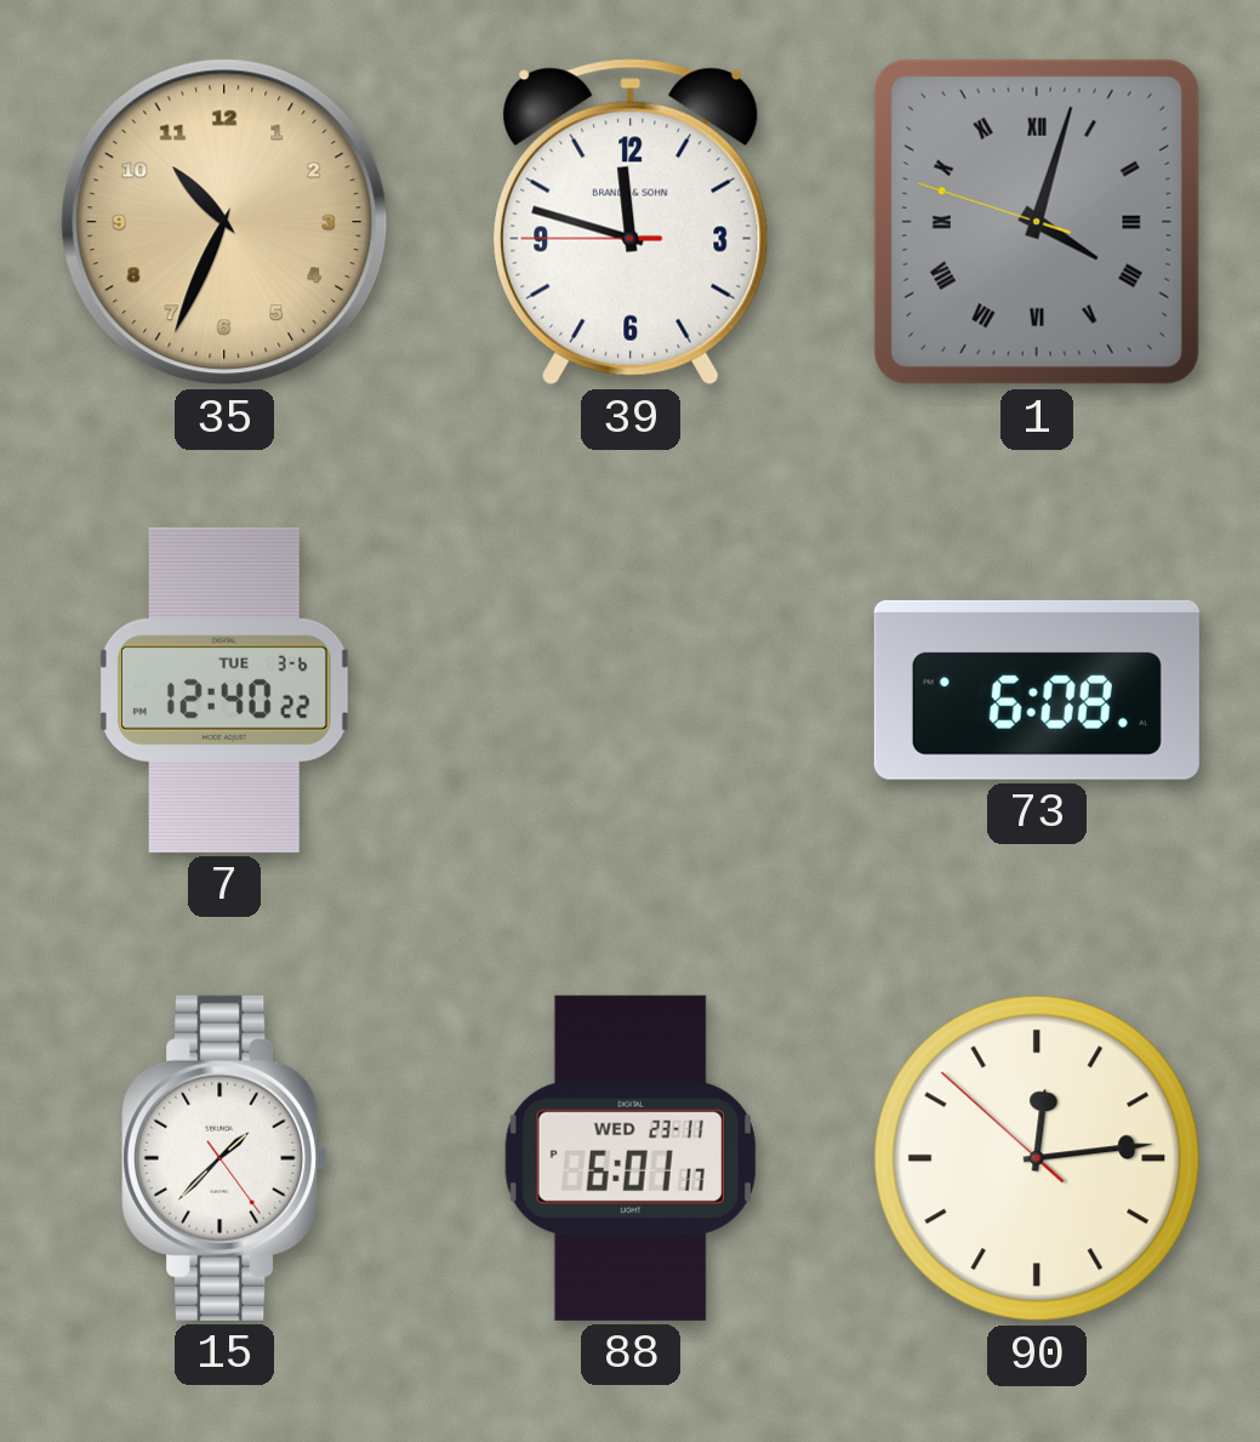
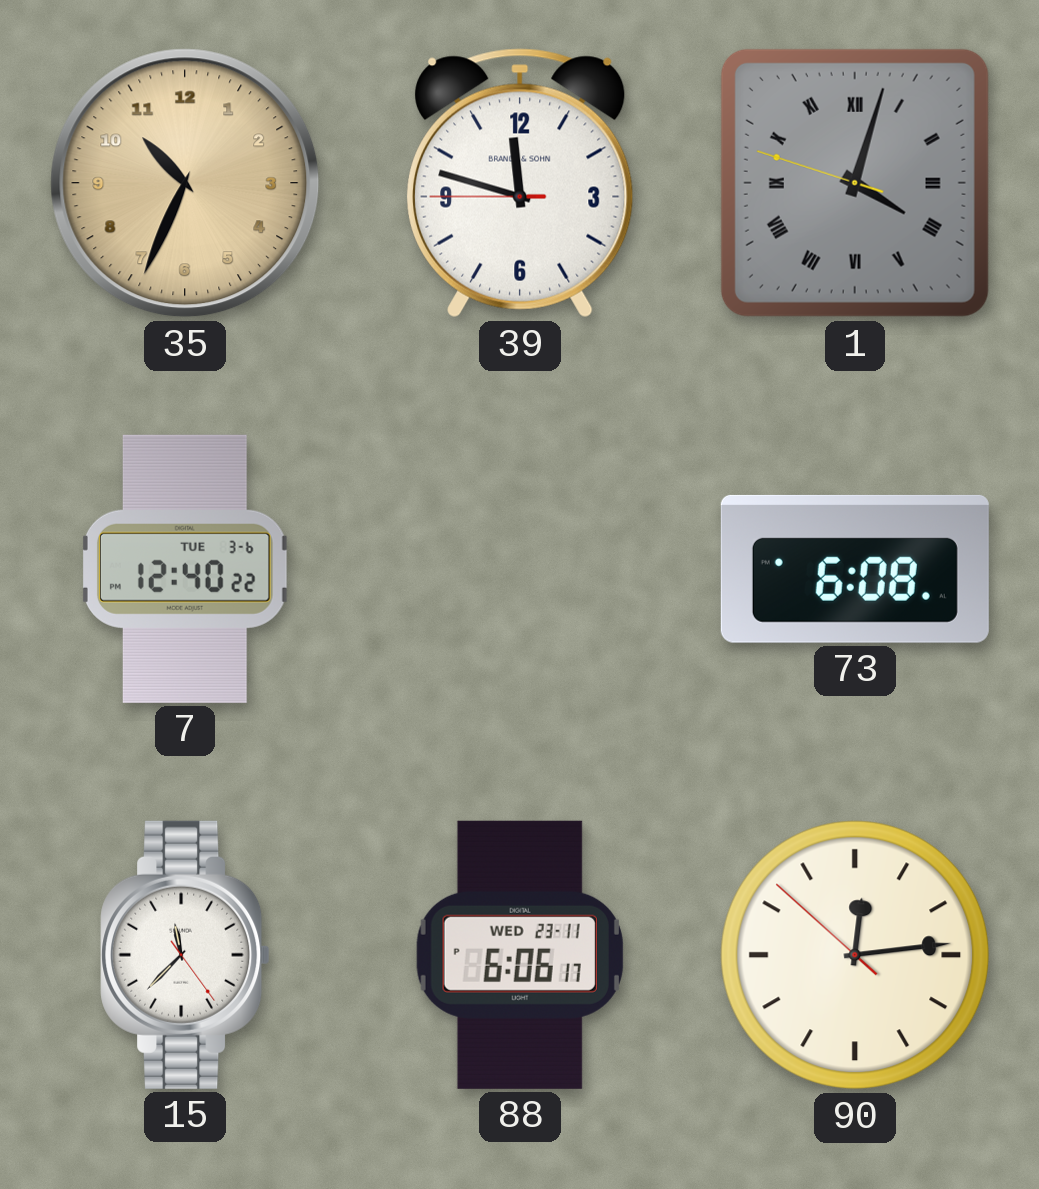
15: 1:37 -> 11:37
88: 6:01 -> 6:06
